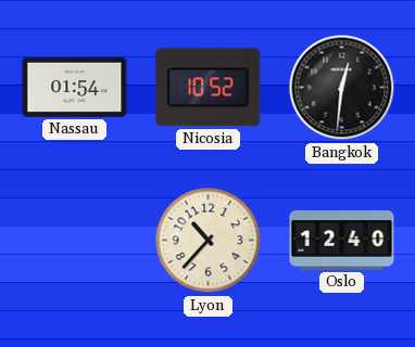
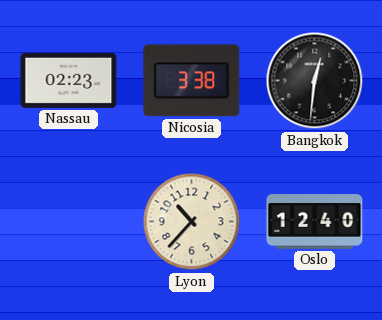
Nassau: 01:54 -> 02:23
Nicosia: 10:52 -> 3:38
